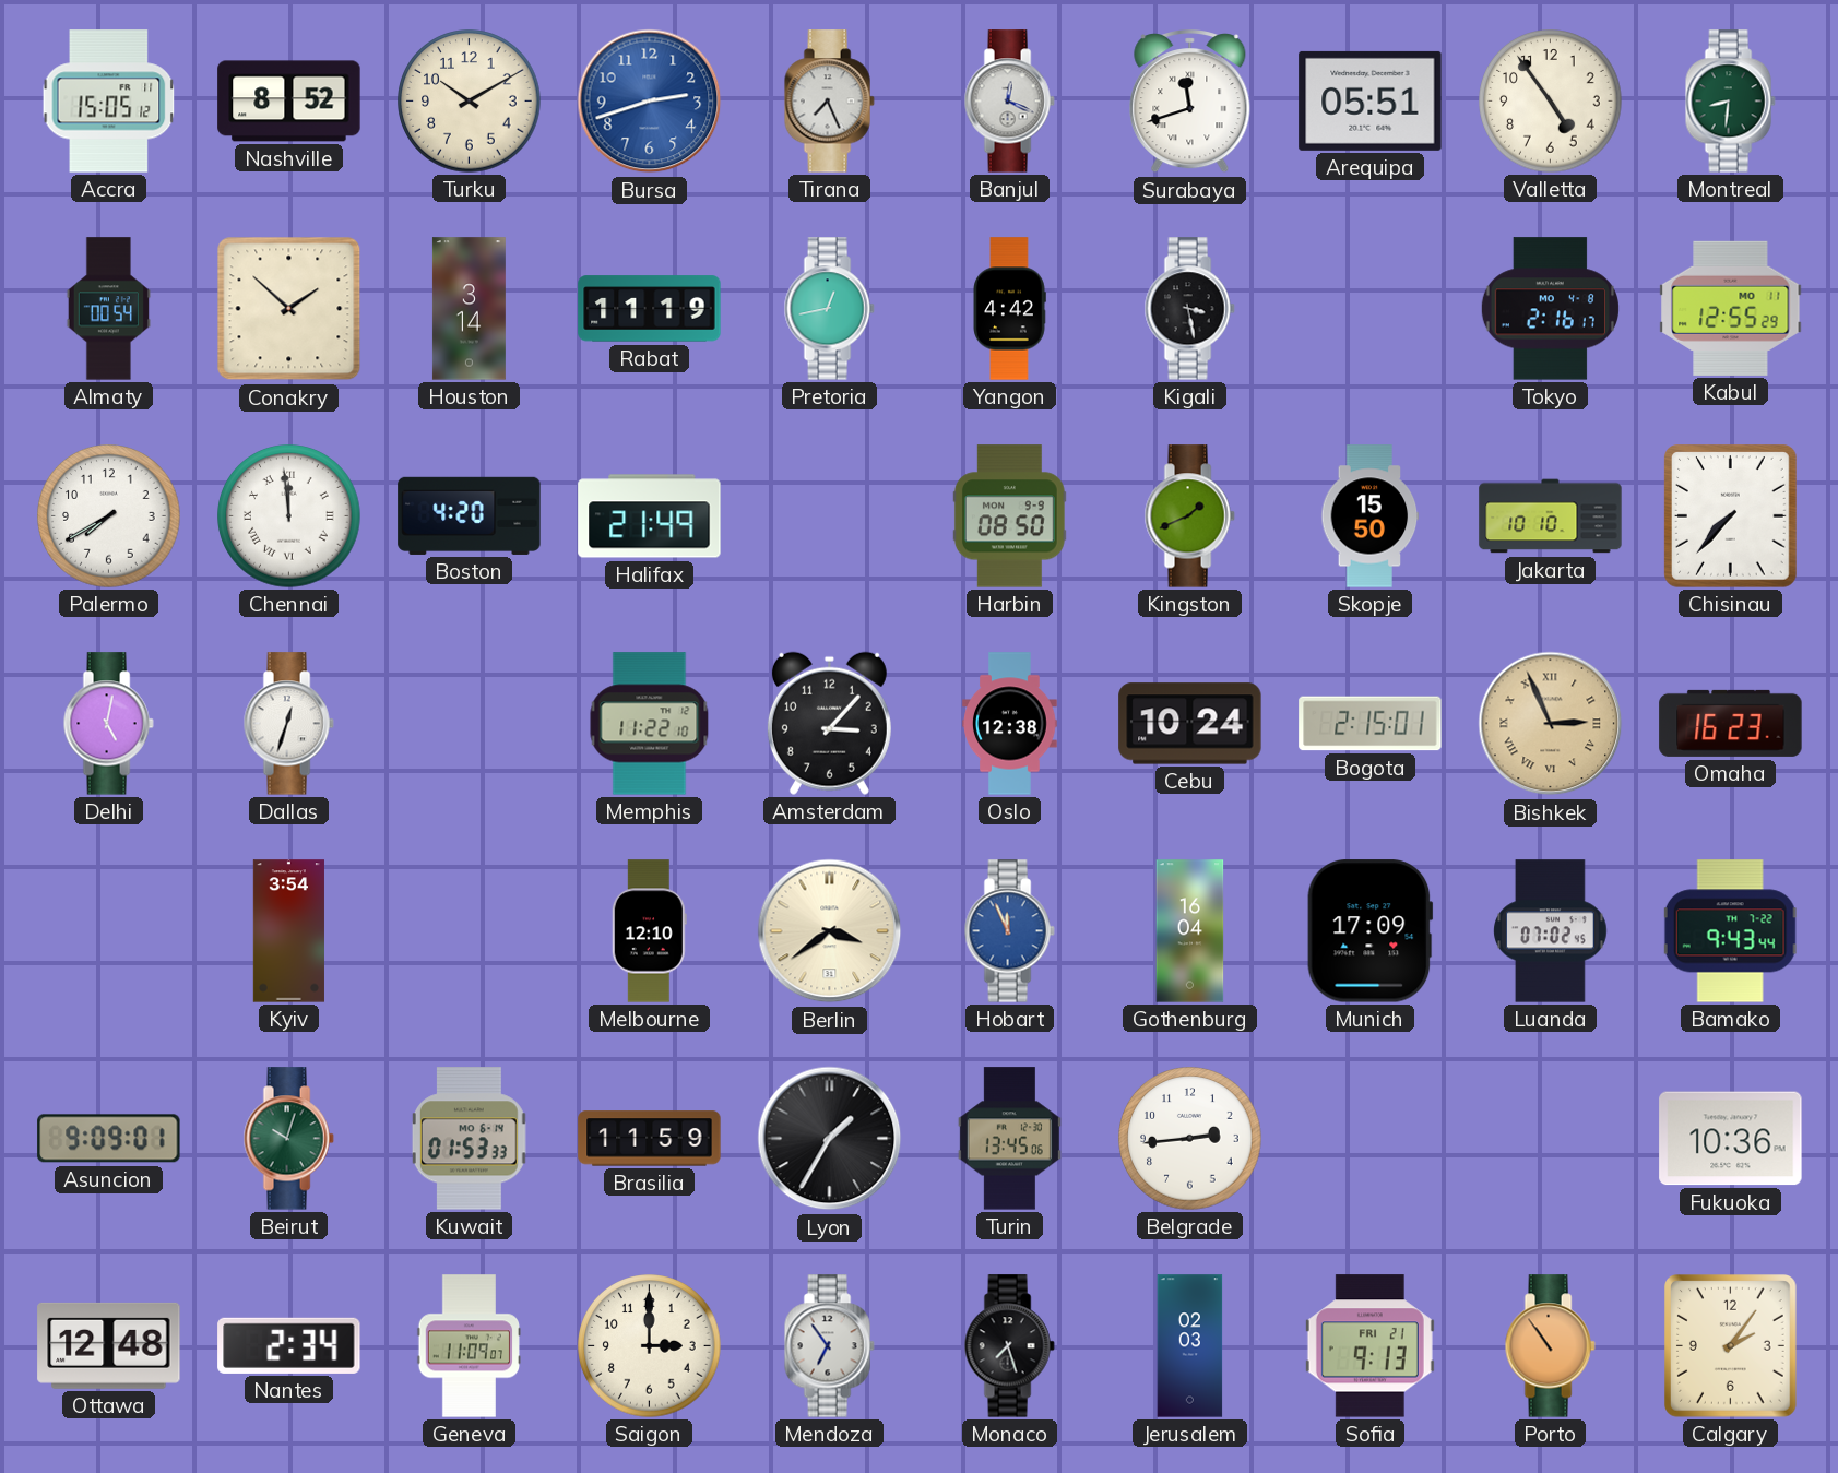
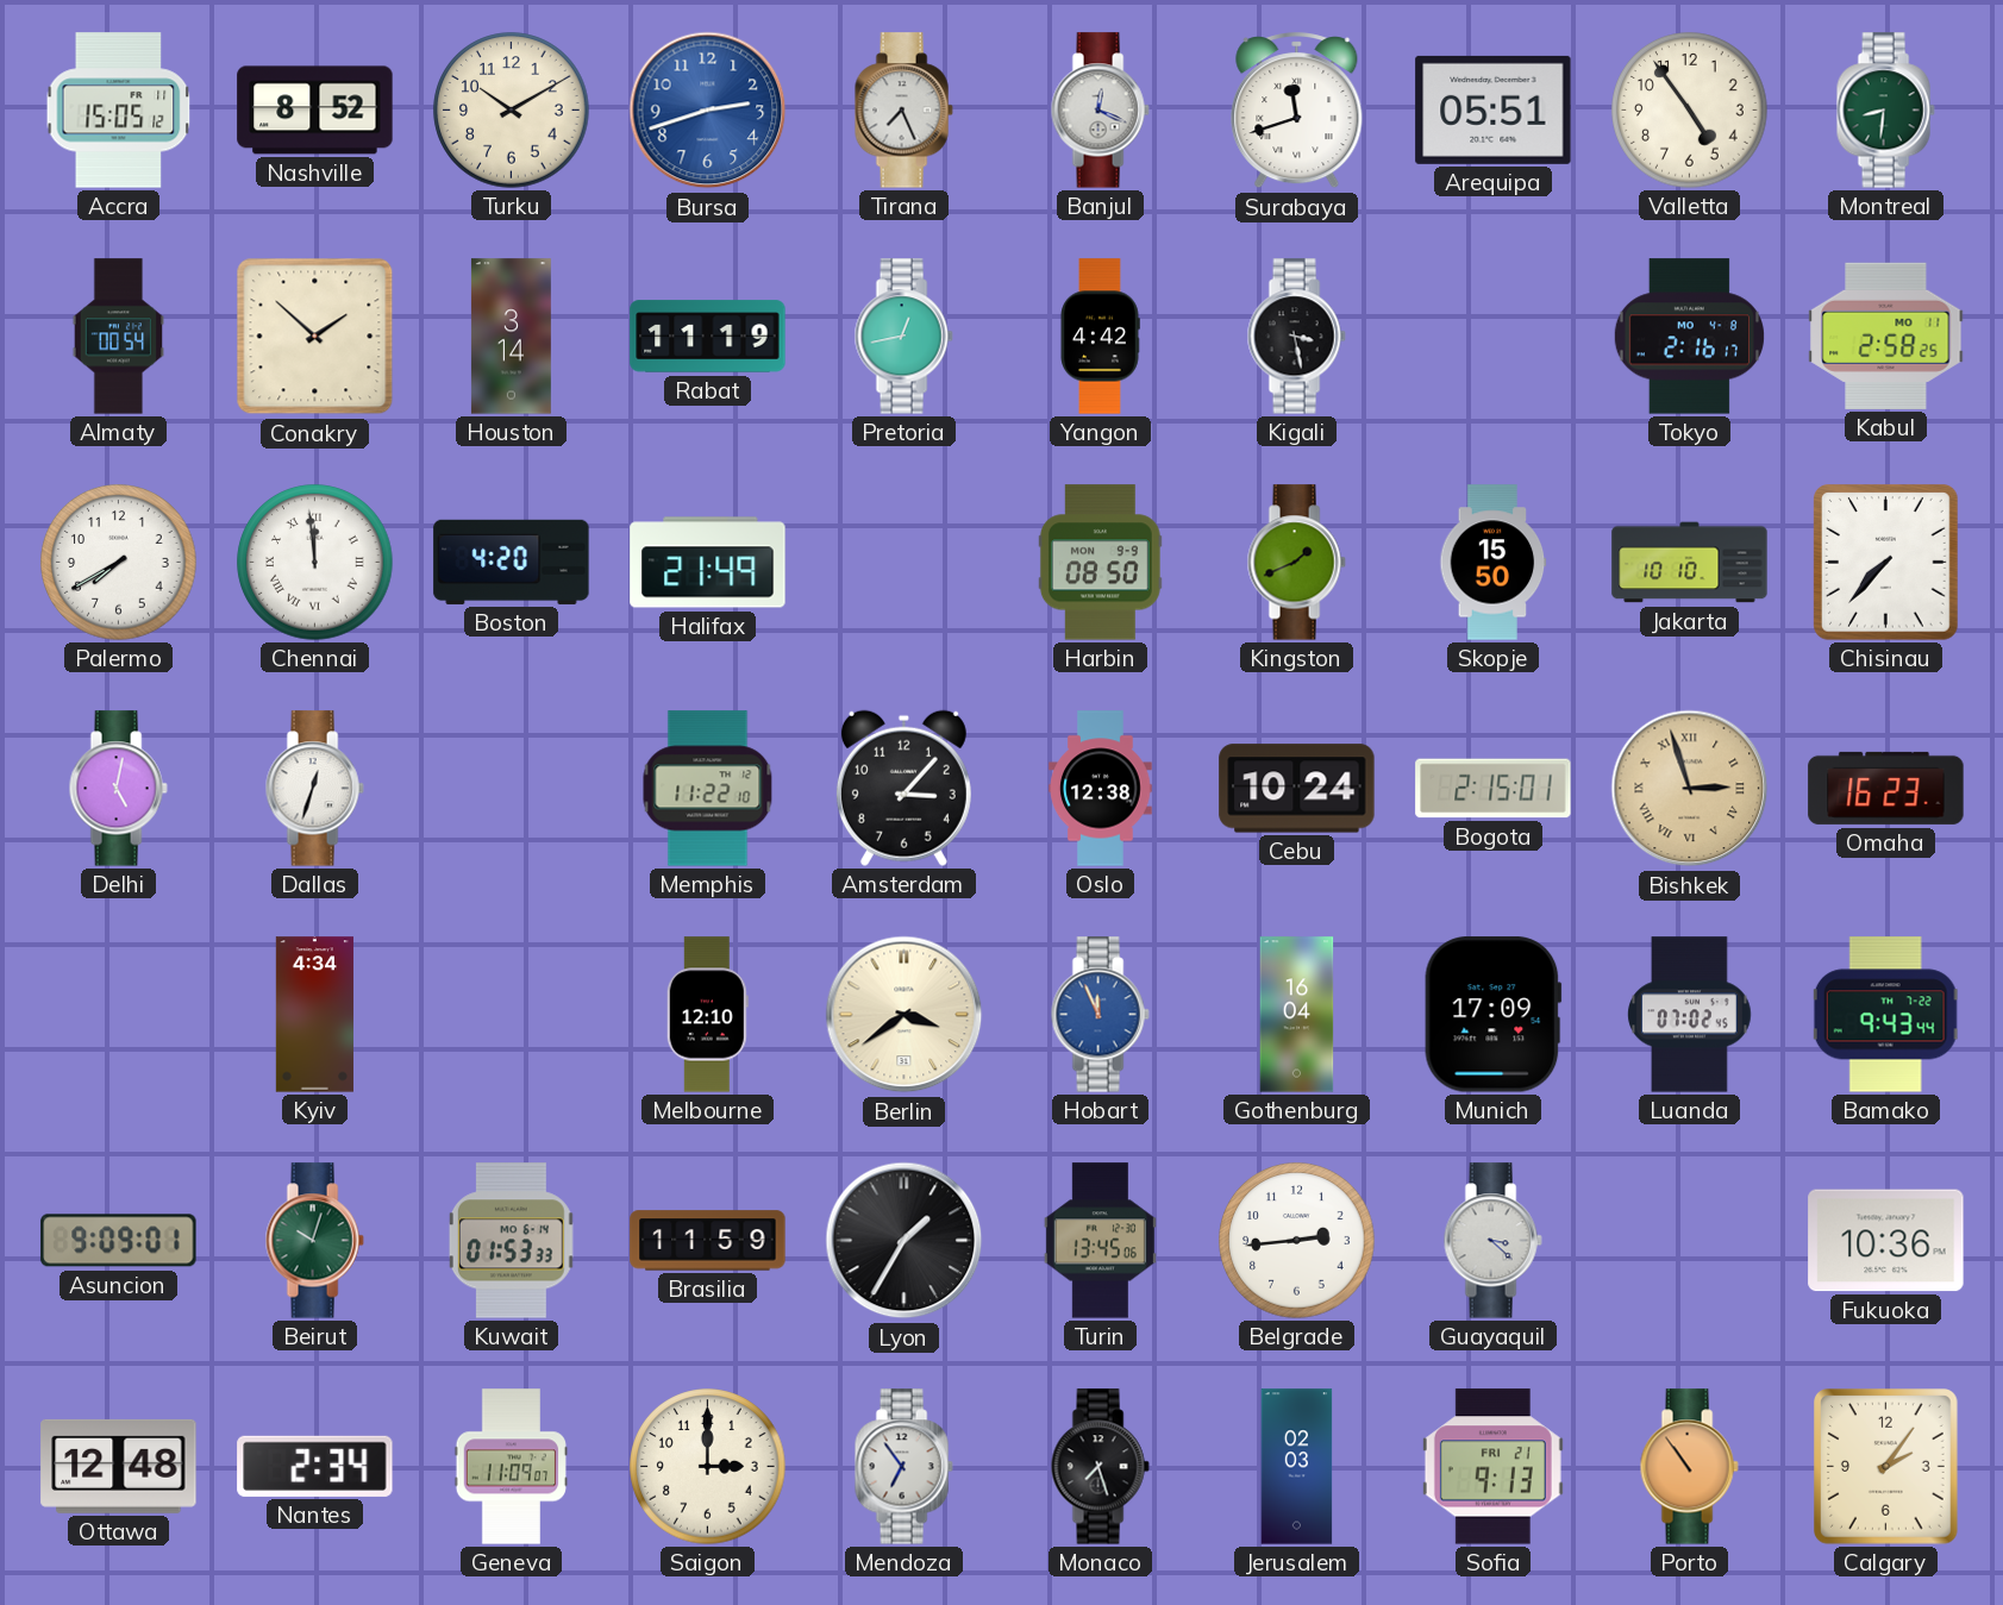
Kabul: 12:55 -> 2:58
Bishkek: 2:56 -> 2:57
Kyiv: 3:54 -> 4:34
Guayaquil: none -> 3:22
